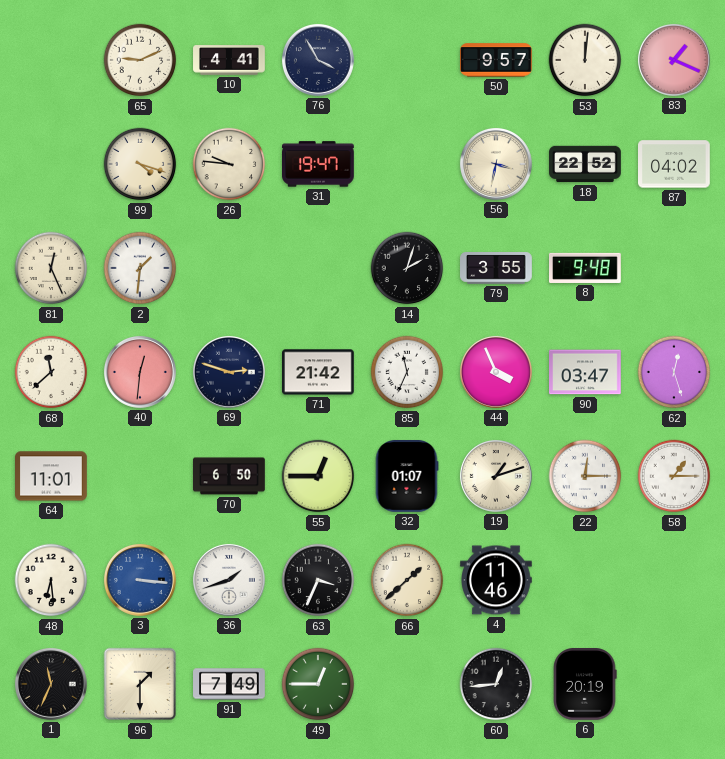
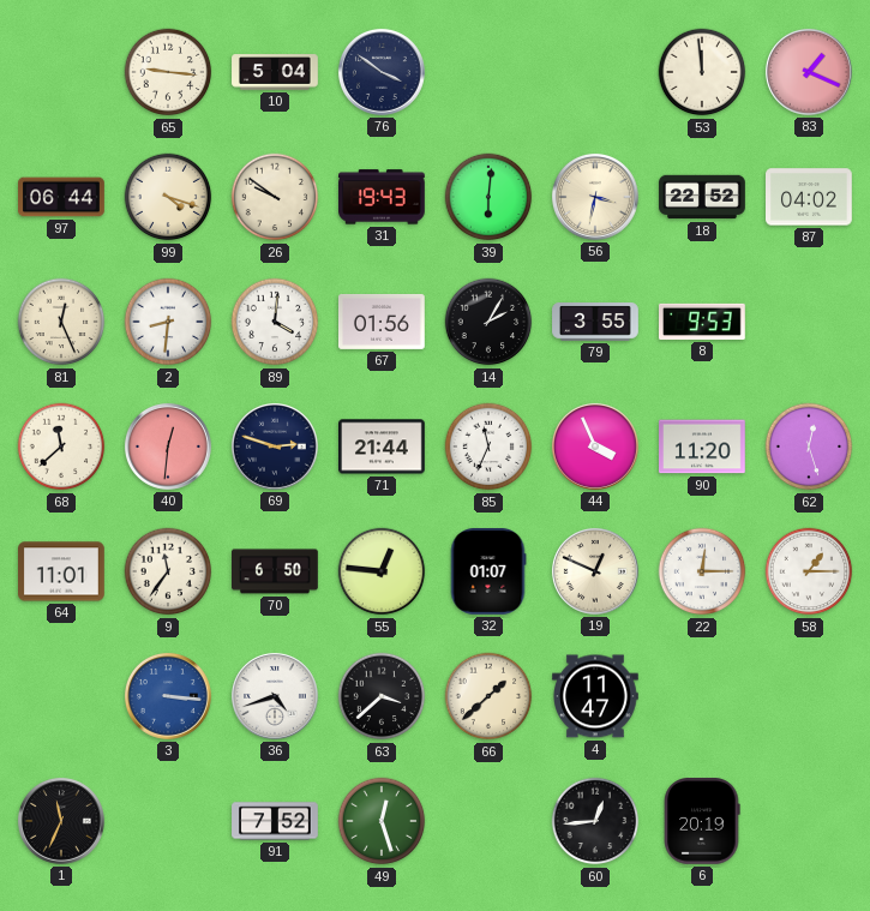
65: 9:11 -> 9:16
10: 4:41 -> 5:04
76: 3:55 -> 3:51
50: 9:57 -> none
53: 12:01 -> 11:59
97: none -> 06:44
26: 9:46 -> 9:51
31: 19:47 -> 19:43
39: none -> 6:01
2: 1:31 -> 8:31
89: none -> 4:01
67: none -> 01:56
14: 2:03 -> 2:05
8: 9:48 -> 9:53
71: 21:42 -> 21:44
90: 03:47 -> 11:20
9: none -> 11:36
55: 12:45 -> 12:46
19: 1:12 -> 12:49
48: 6:29 -> none
36: 1:42 -> 4:42
63: 3:34 -> 3:38
4: 11:46 -> 11:47
96: 1:30 -> none
91: 7:49 -> 7:52
49: 12:45 -> 12:27
